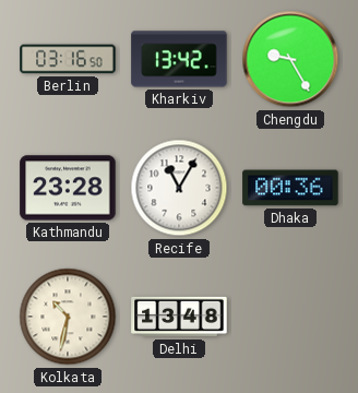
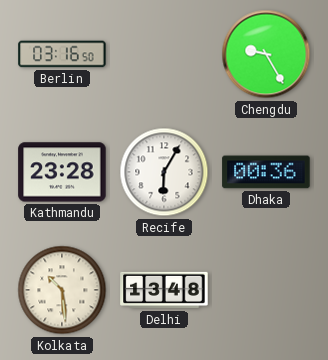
Kharkiv: 13:42 -> none
Recife: 11:05 -> 6:05
Kolkata: 10:32 -> 10:29
